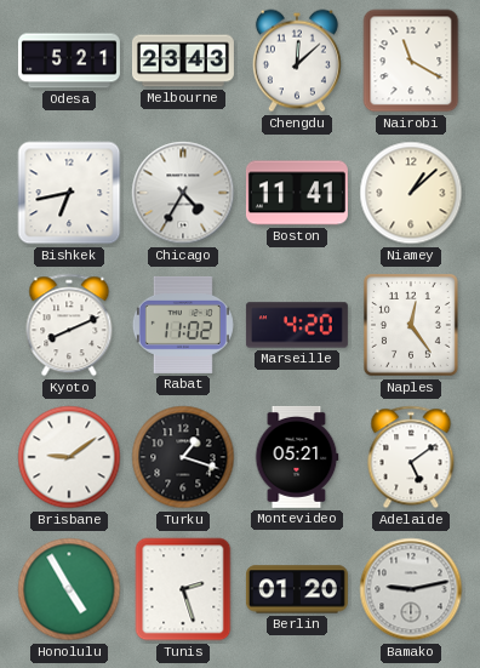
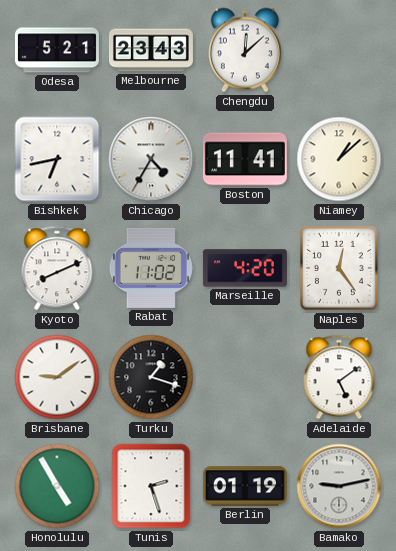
Nairobi: 11:20 -> none
Montevideo: 05:21 -> none
Berlin: 01:20 -> 01:19
